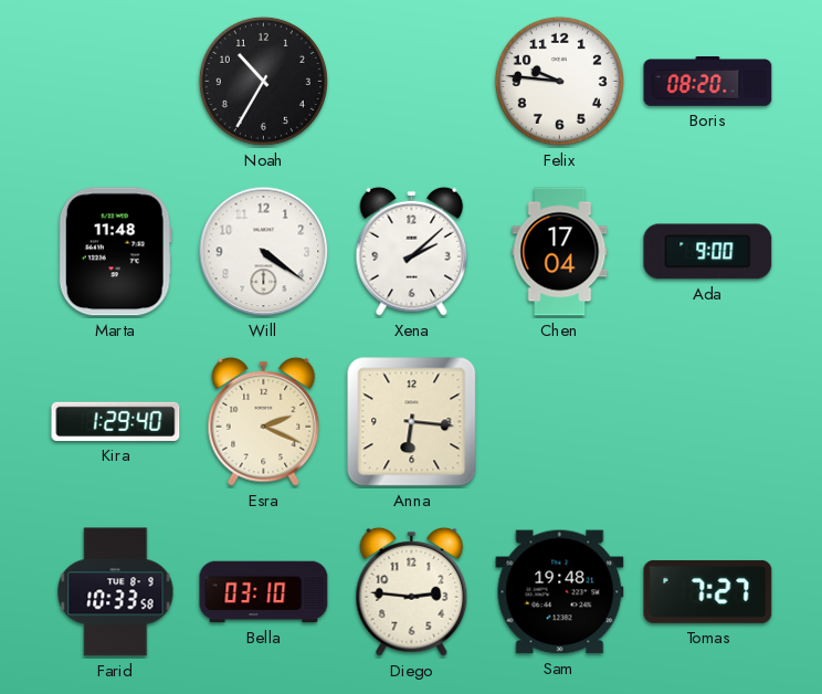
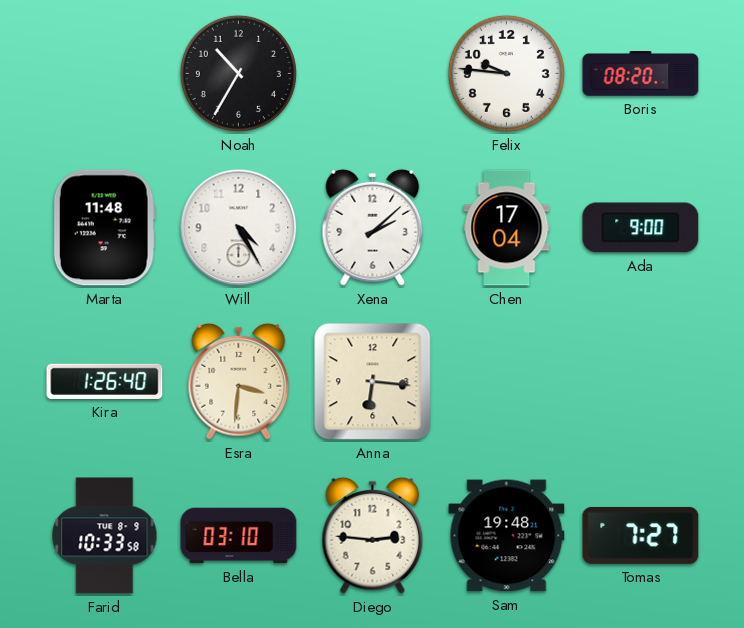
Will: 4:21 -> 4:25
Kira: 1:29 -> 1:26
Esra: 2:19 -> 3:31
